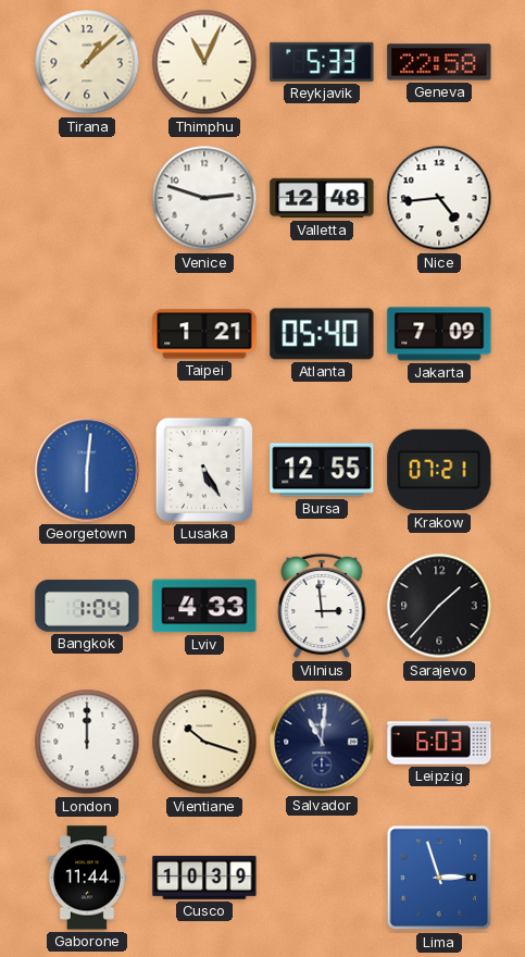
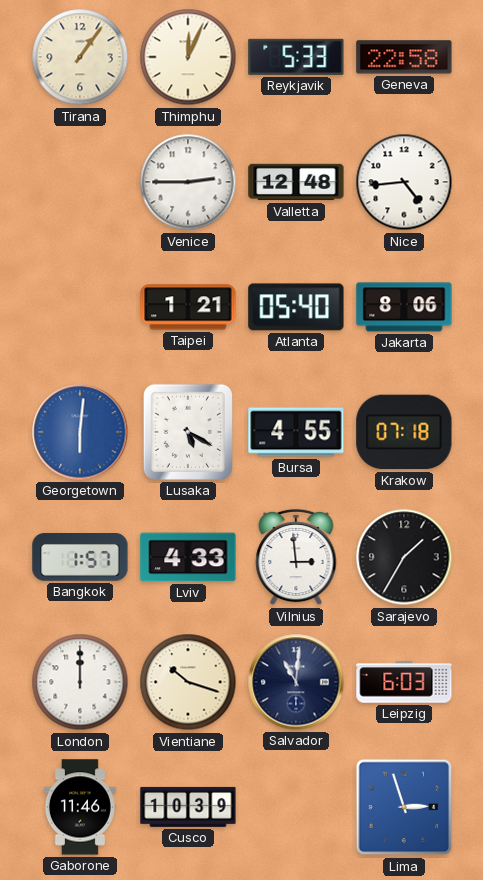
Tirana: 1:08 -> 1:06
Thimphu: 11:04 -> 12:04
Venice: 2:48 -> 2:45
Jakarta: 7:09 -> 8:06
Lusaka: 5:25 -> 5:20
Bursa: 12:55 -> 4:55
Krakow: 07:21 -> 07:18
Bangkok: 1:04 -> 1:57
Sarajevo: 1:37 -> 1:35
Gaborone: 11:44 -> 11:46
